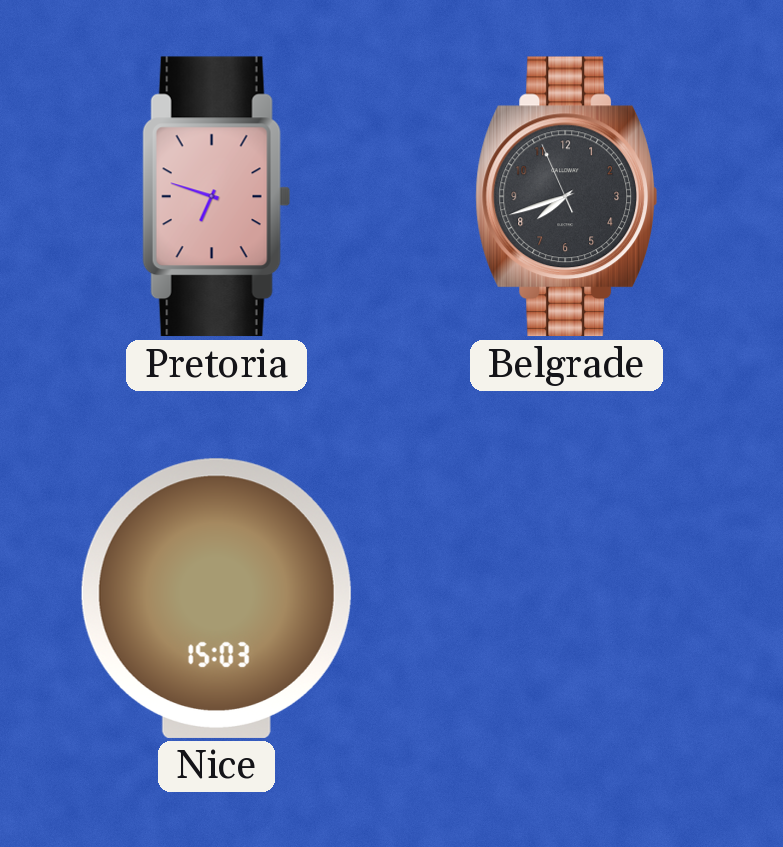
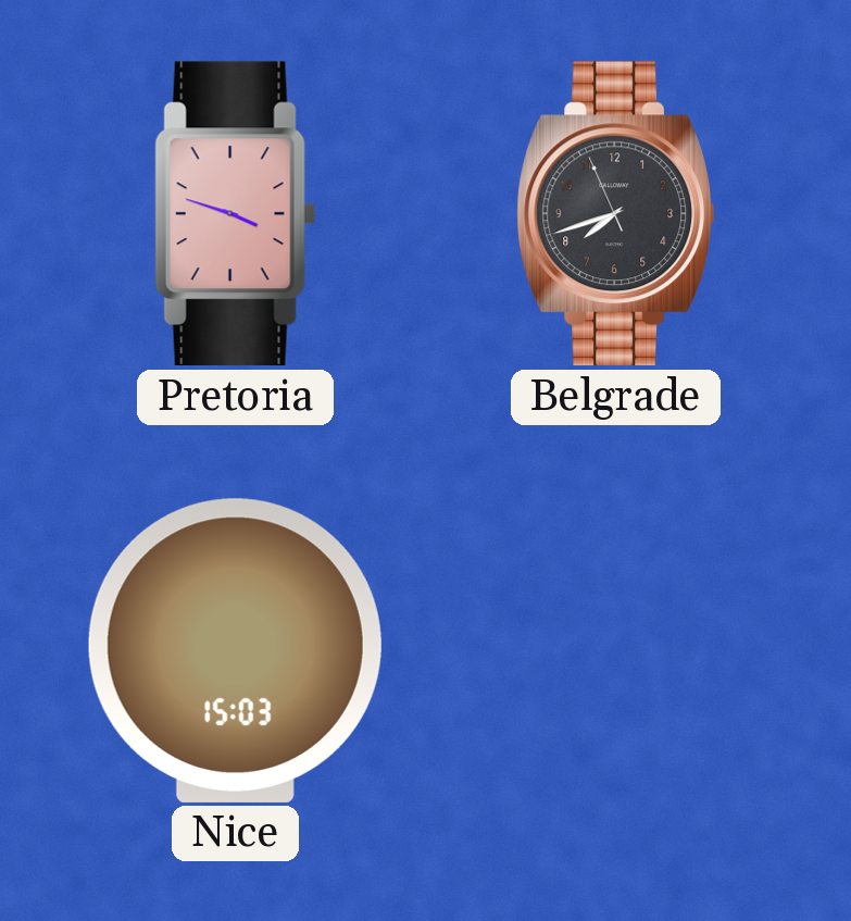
Pretoria: 6:48 -> 3:48
